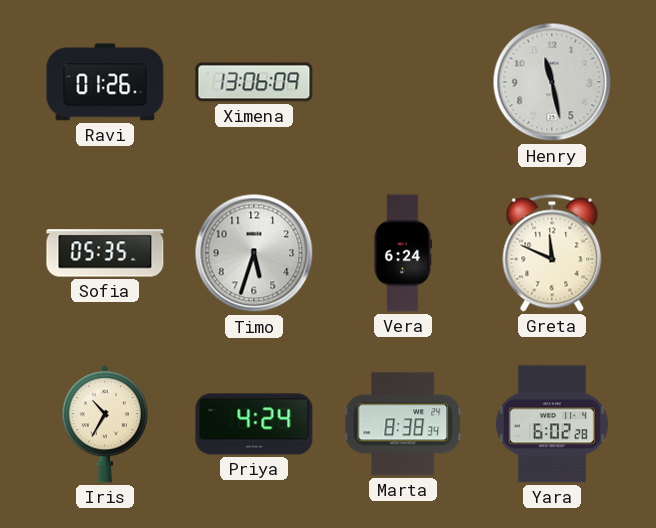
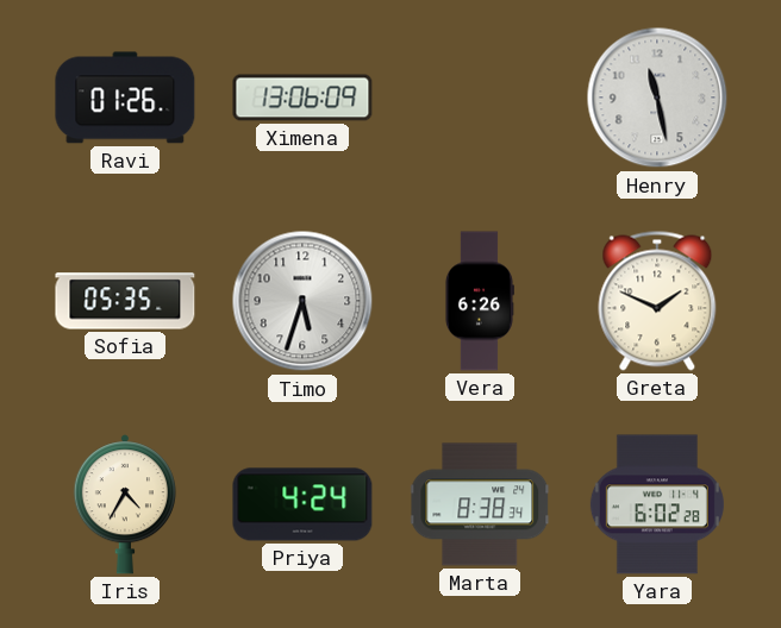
Vera: 6:24 -> 6:26
Greta: 11:49 -> 1:49
Iris: 10:35 -> 4:35
